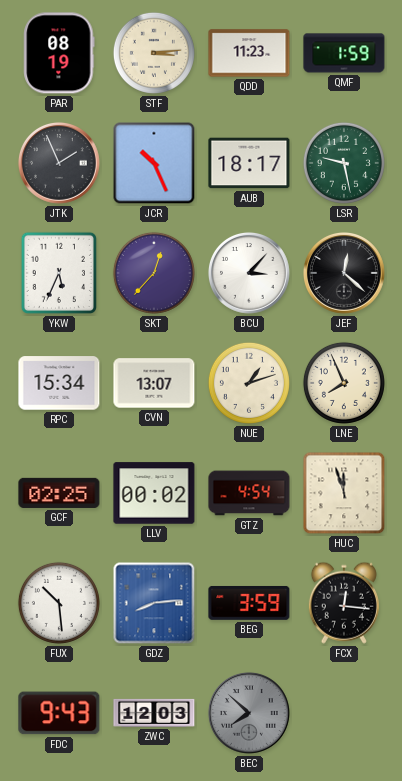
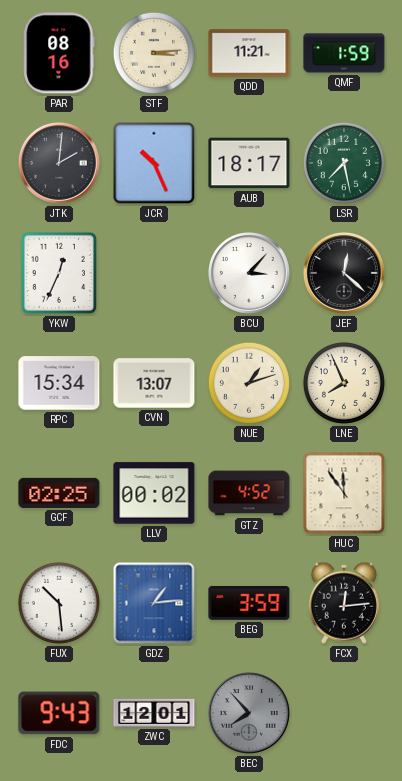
PAR: 08:19 -> 08:16
QDD: 11:23 -> 11:21
JTK: 1:56 -> 2:01
LSR: 9:28 -> 7:28
YKW: 5:34 -> 12:34
SKT: 12:37 -> none
GTZ: 4:54 -> 4:52
HUC: 11:57 -> 11:54
GDZ: 8:14 -> 1:14
FCX: 12:16 -> 12:14
ZWC: 12:03 -> 12:01
BEC: 7:52 -> 7:53
